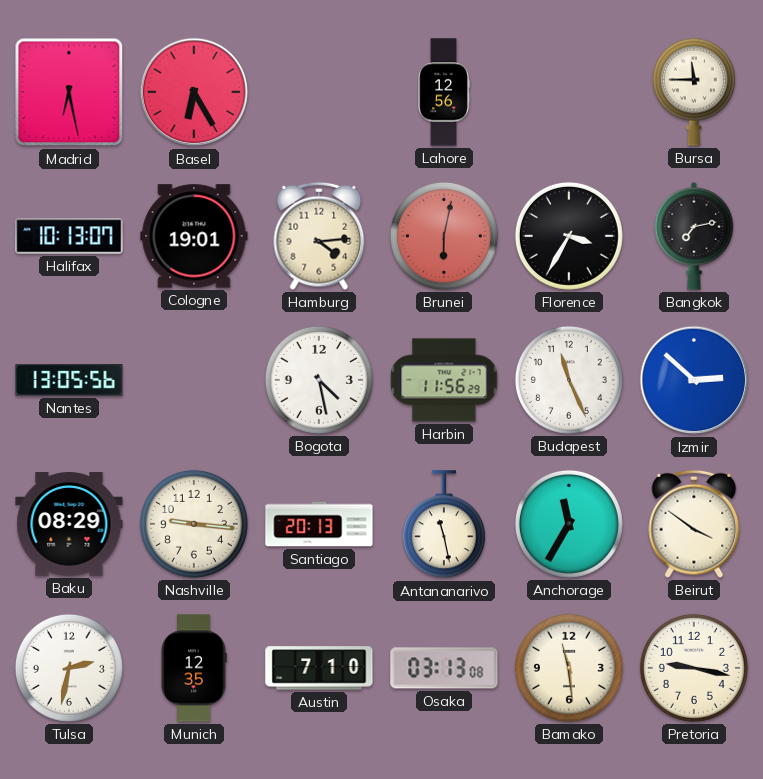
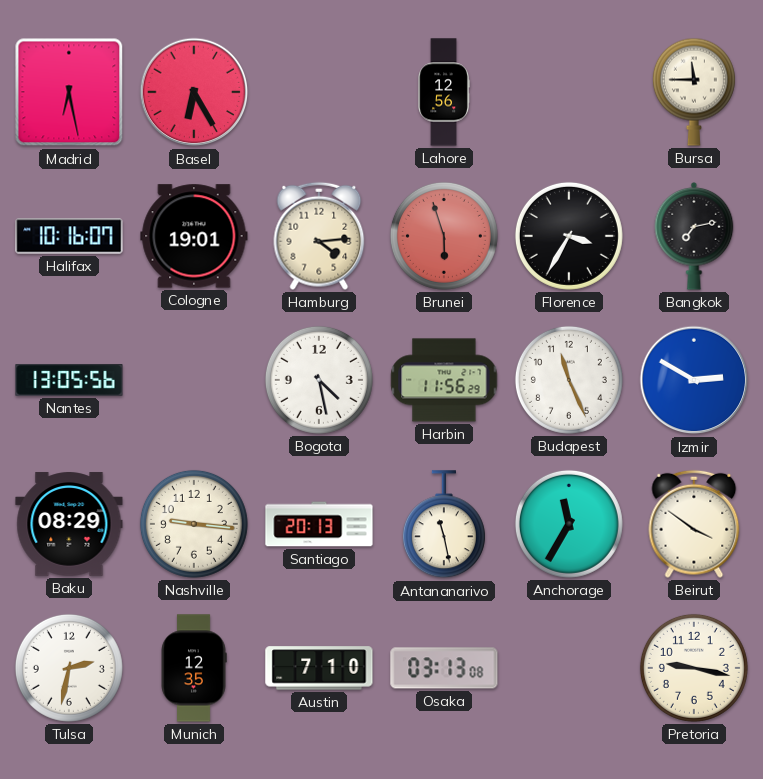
Halifax: 10:13 -> 10:16
Brunei: 6:02 -> 5:57
Izmir: 2:52 -> 2:50
Bamako: 11:29 -> none
